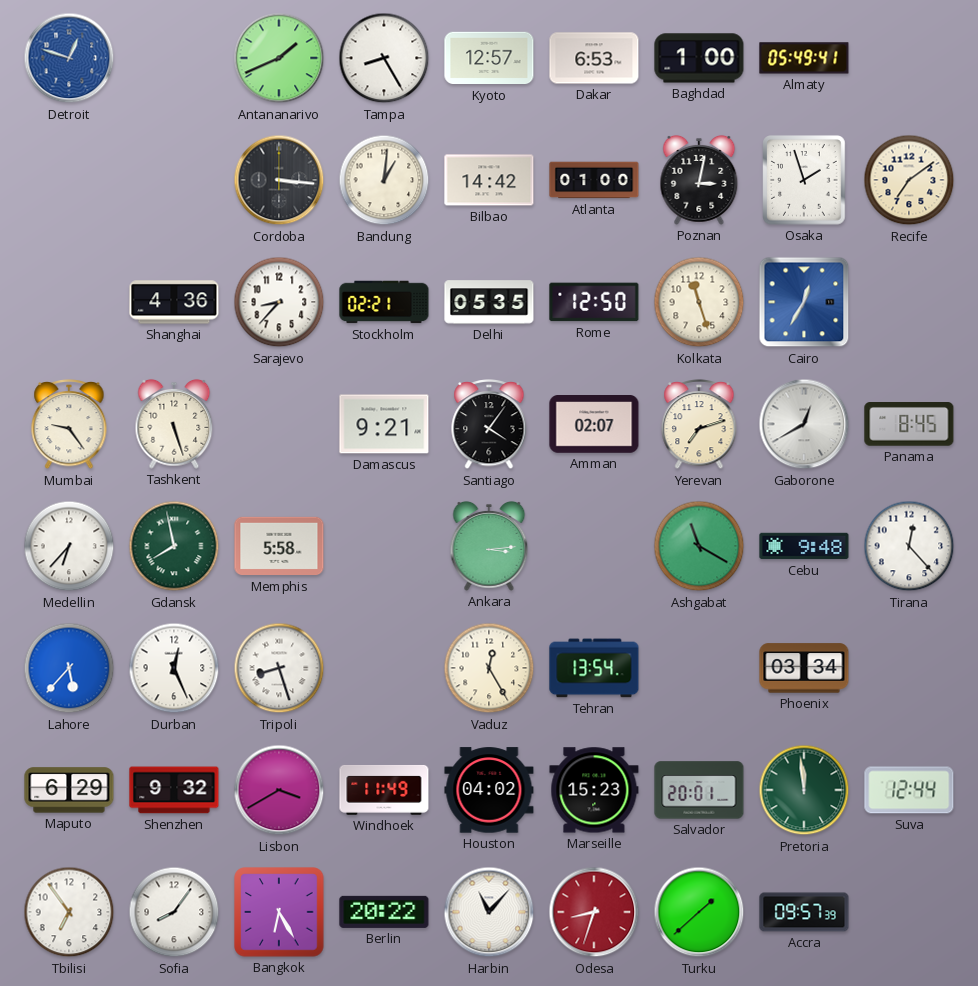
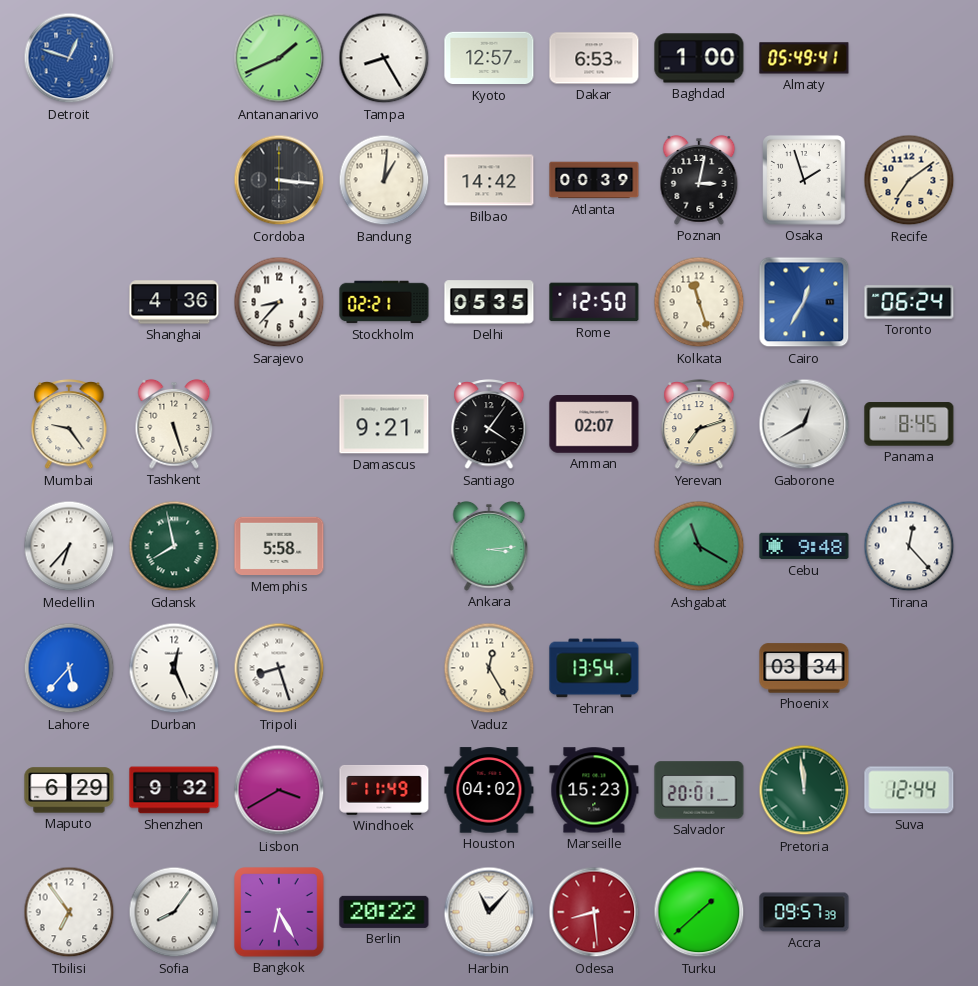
Atlanta: 01:00 -> 00:39
Toronto: none -> 06:24
Odesa: 8:33 -> 8:29
